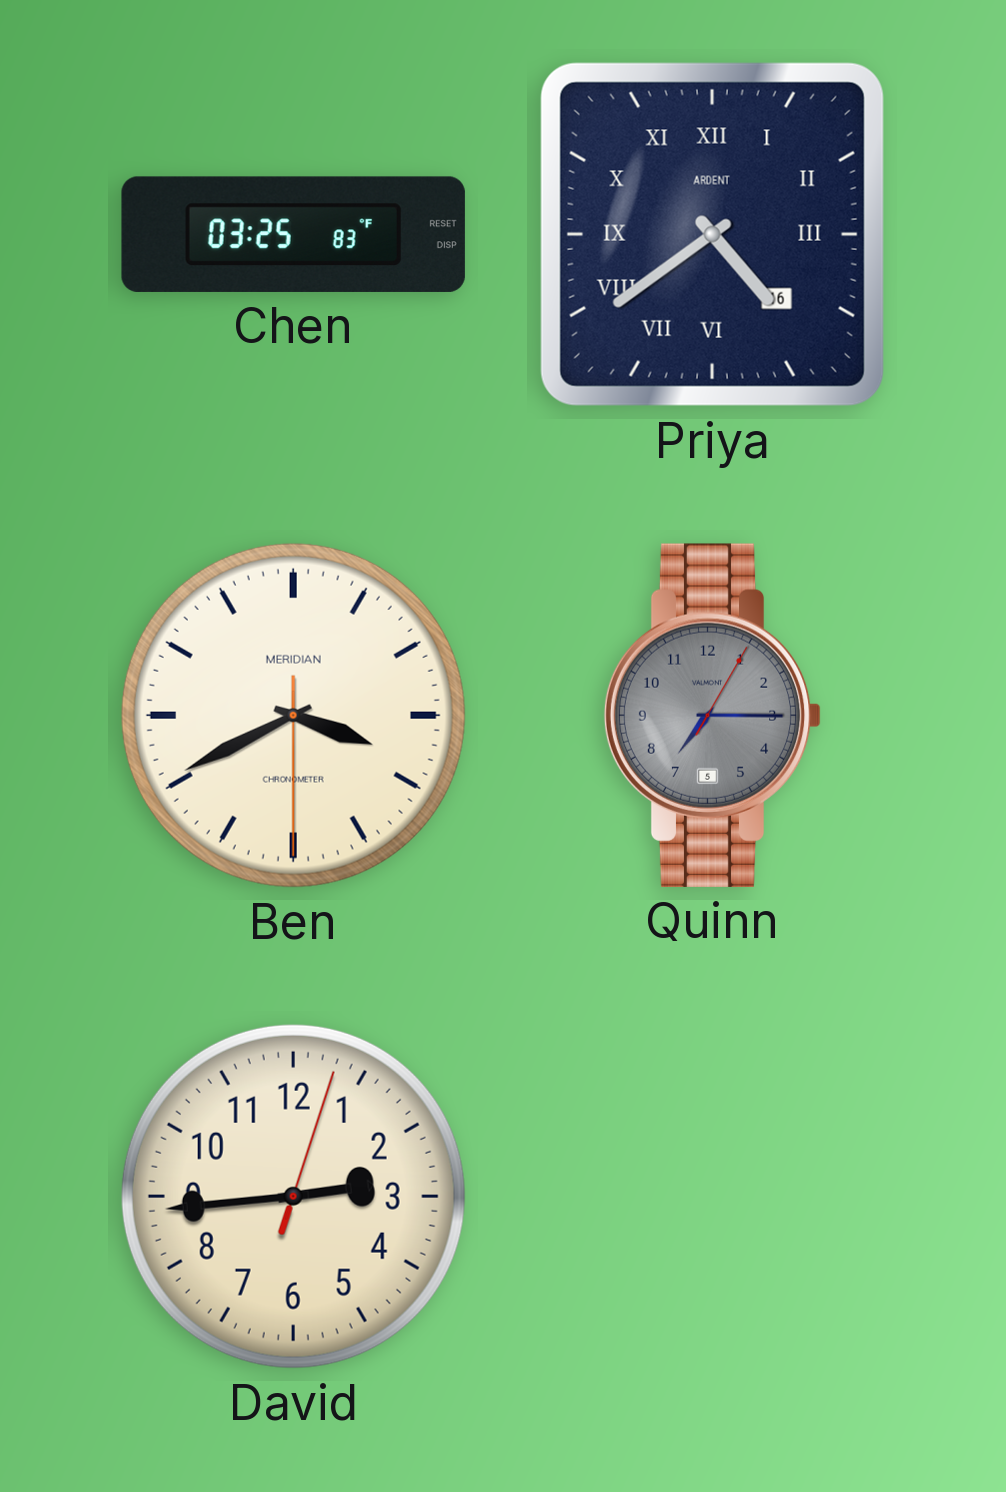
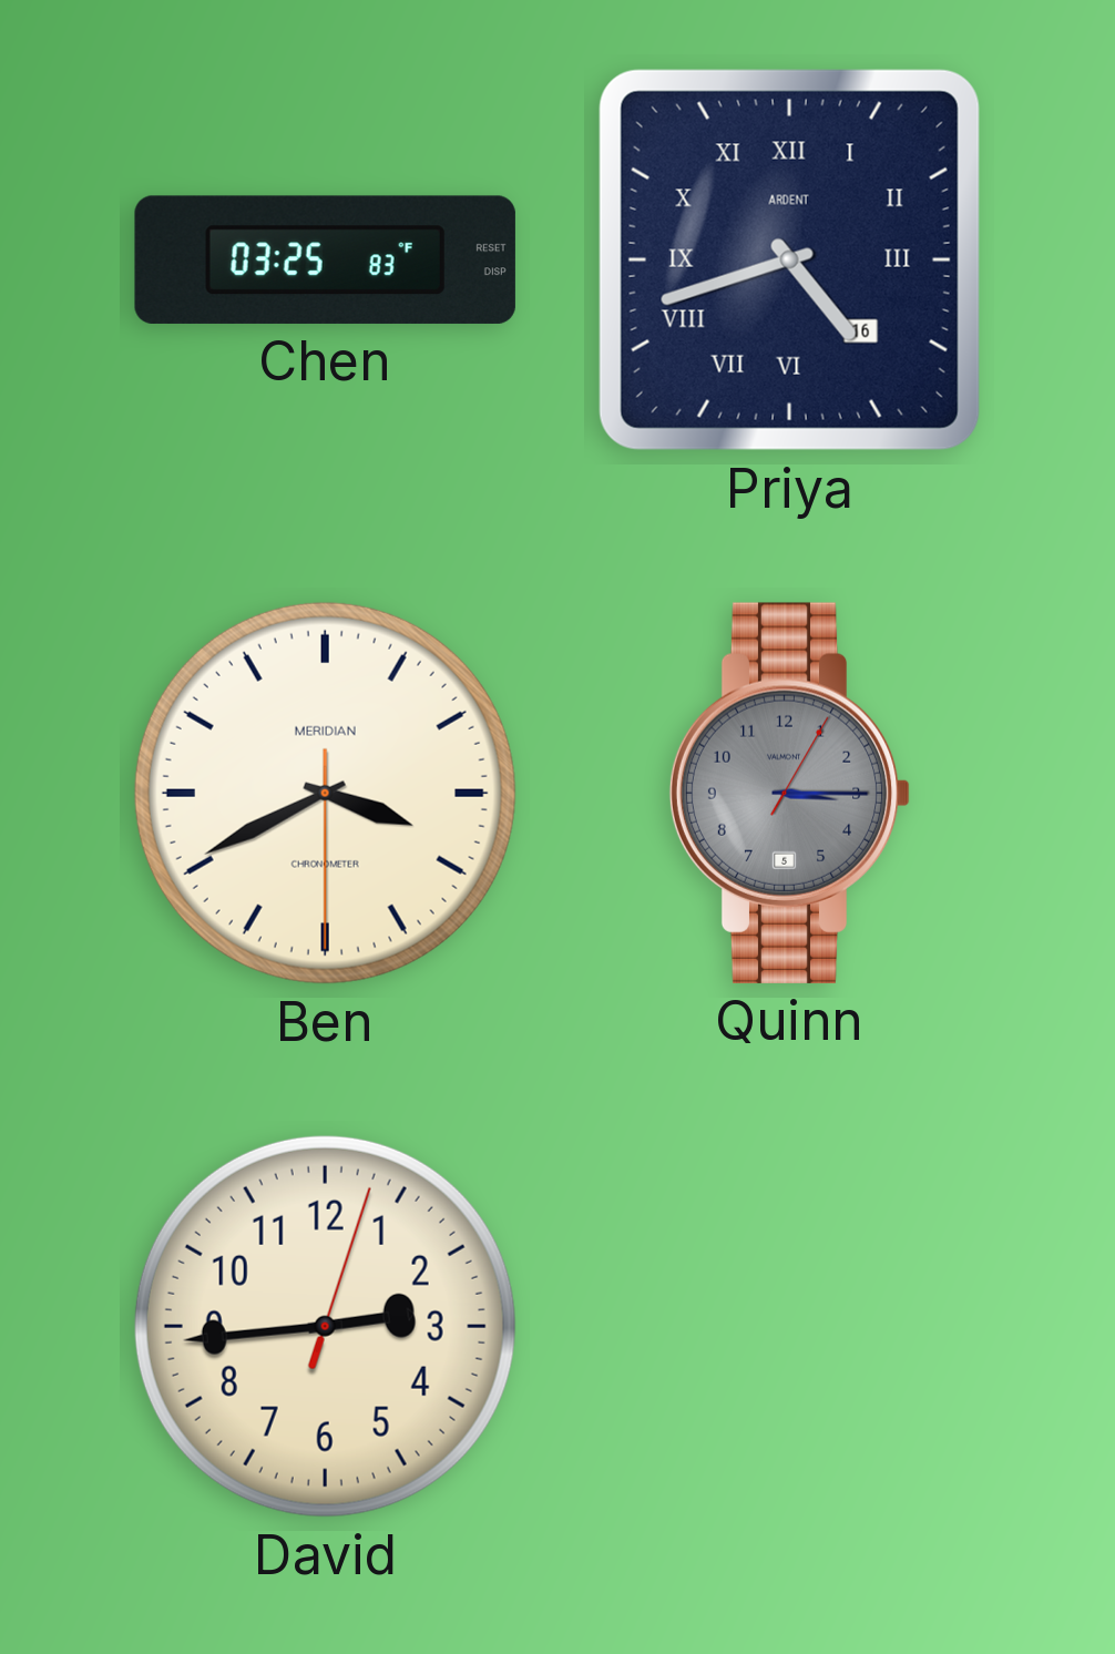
Priya: 4:39 -> 4:42
Quinn: 7:15 -> 3:15
